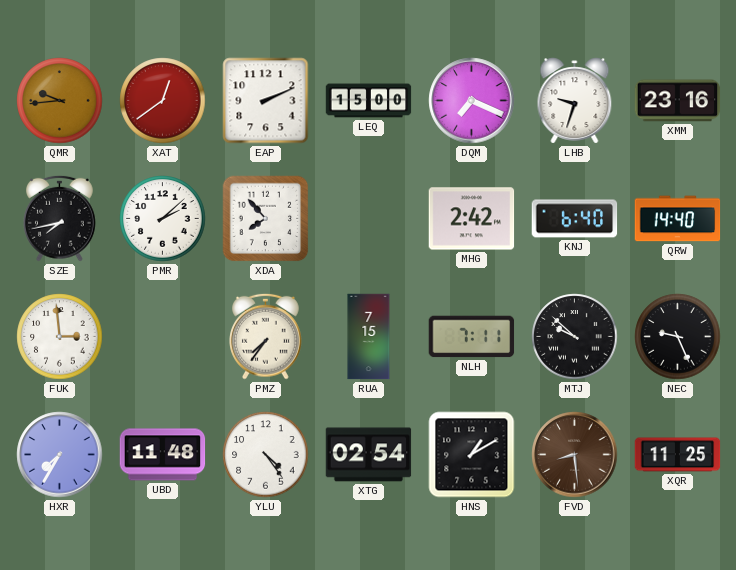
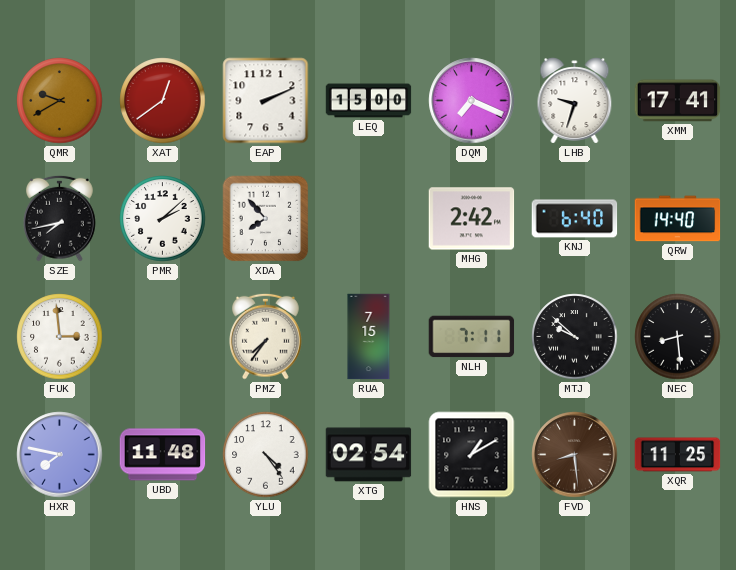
QMR: 9:44 -> 9:40
XMM: 23:16 -> 17:41
NEC: 9:26 -> 8:29
HXR: 7:35 -> 7:47
